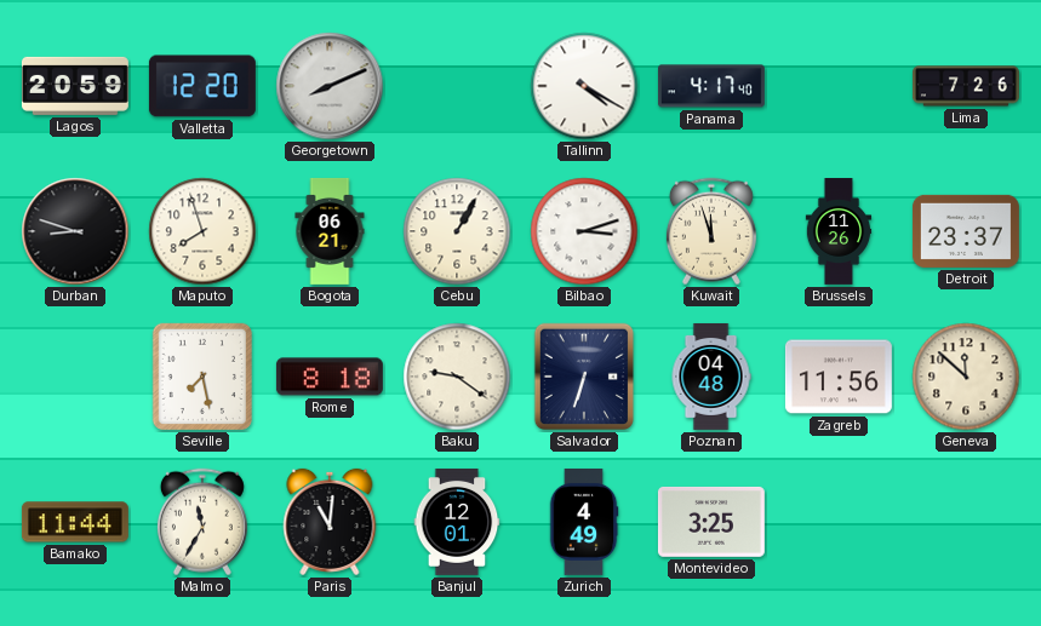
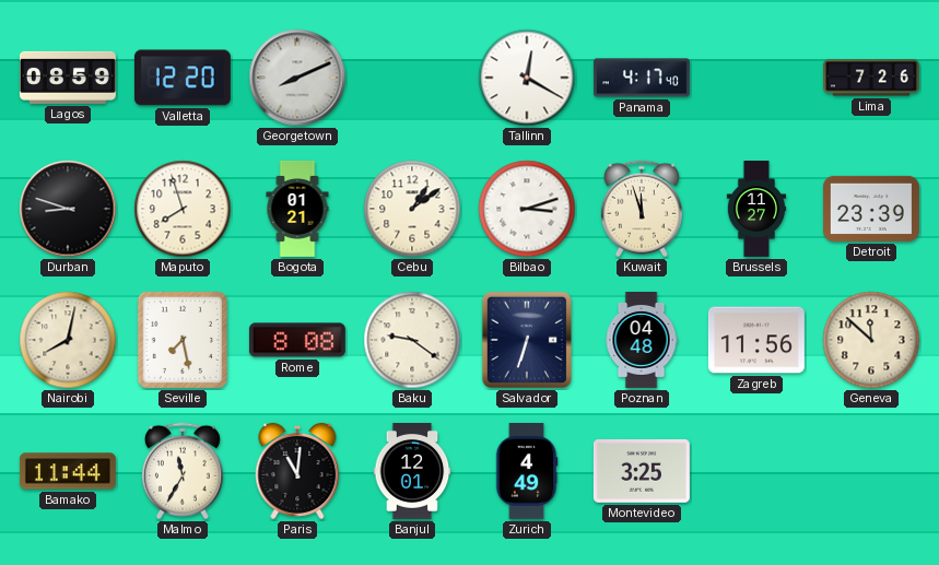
Lagos: 20:59 -> 08:59
Tallinn: 4:20 -> 12:20
Bogota: 06:21 -> 01:21
Cebu: 1:05 -> 1:09
Brussels: 11:26 -> 11:27
Detroit: 23:37 -> 23:39
Nairobi: none -> 8:02
Rome: 8:18 -> 8:08
